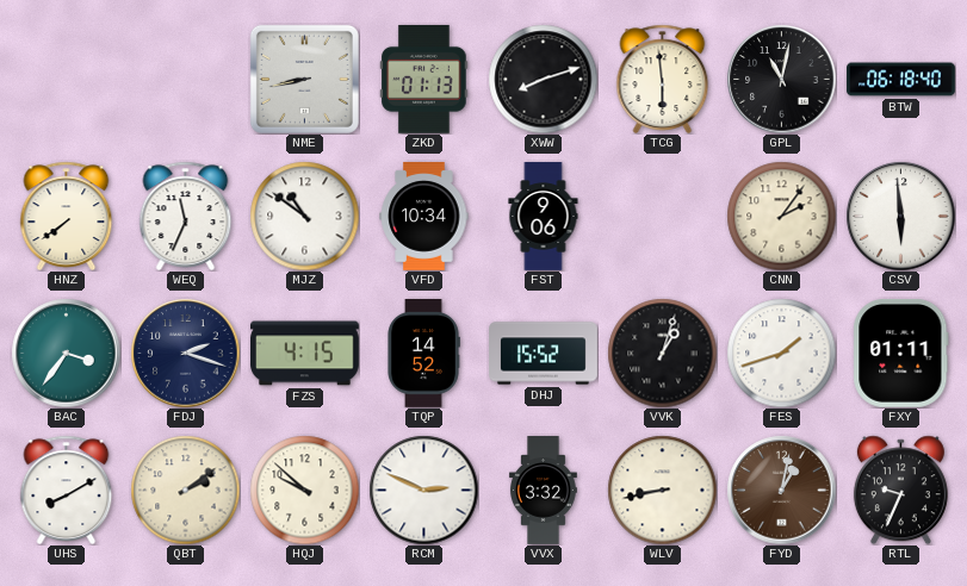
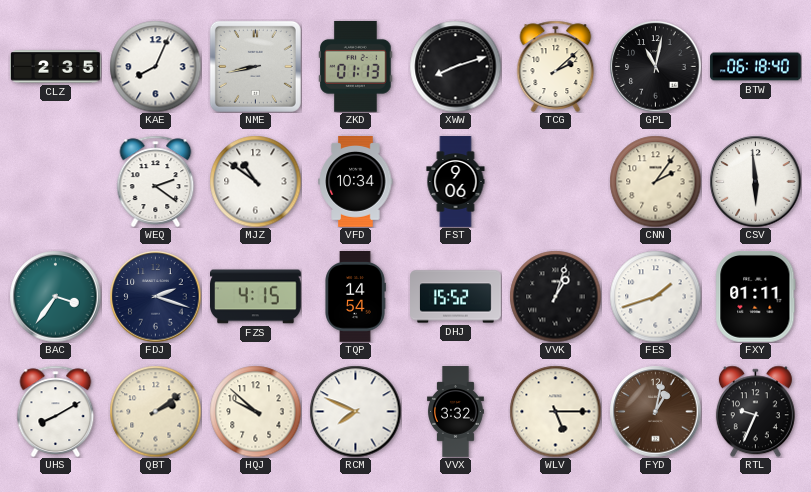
CLZ: none -> 2:35
KAE: none -> 8:04
TCG: 5:59 -> 2:08
HNZ: 7:39 -> none
WEQ: 11:34 -> 2:21
TQP: 14:52 -> 14:54
RCM: 2:49 -> 7:49
WLV: 8:43 -> 5:15
